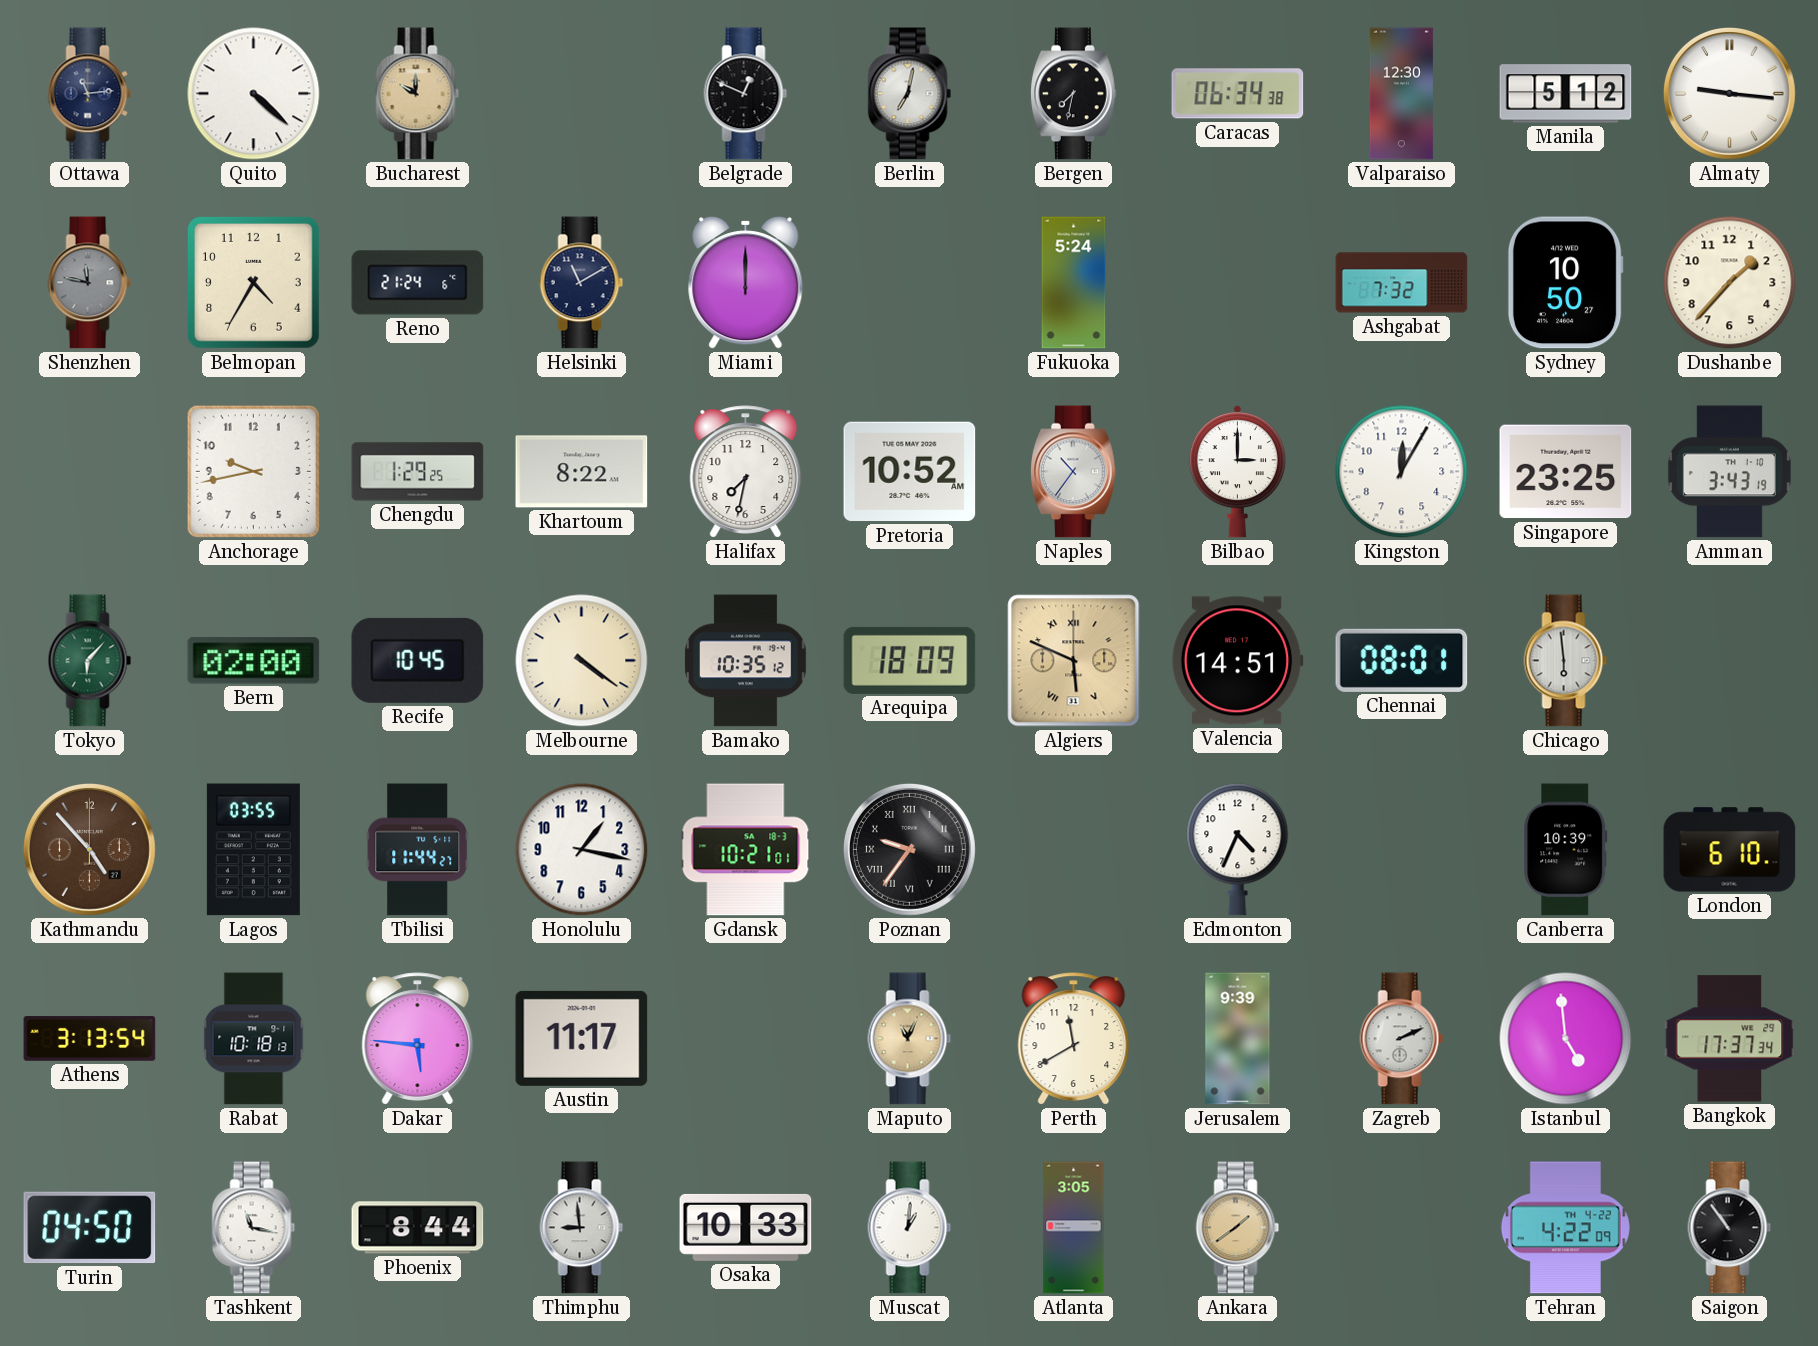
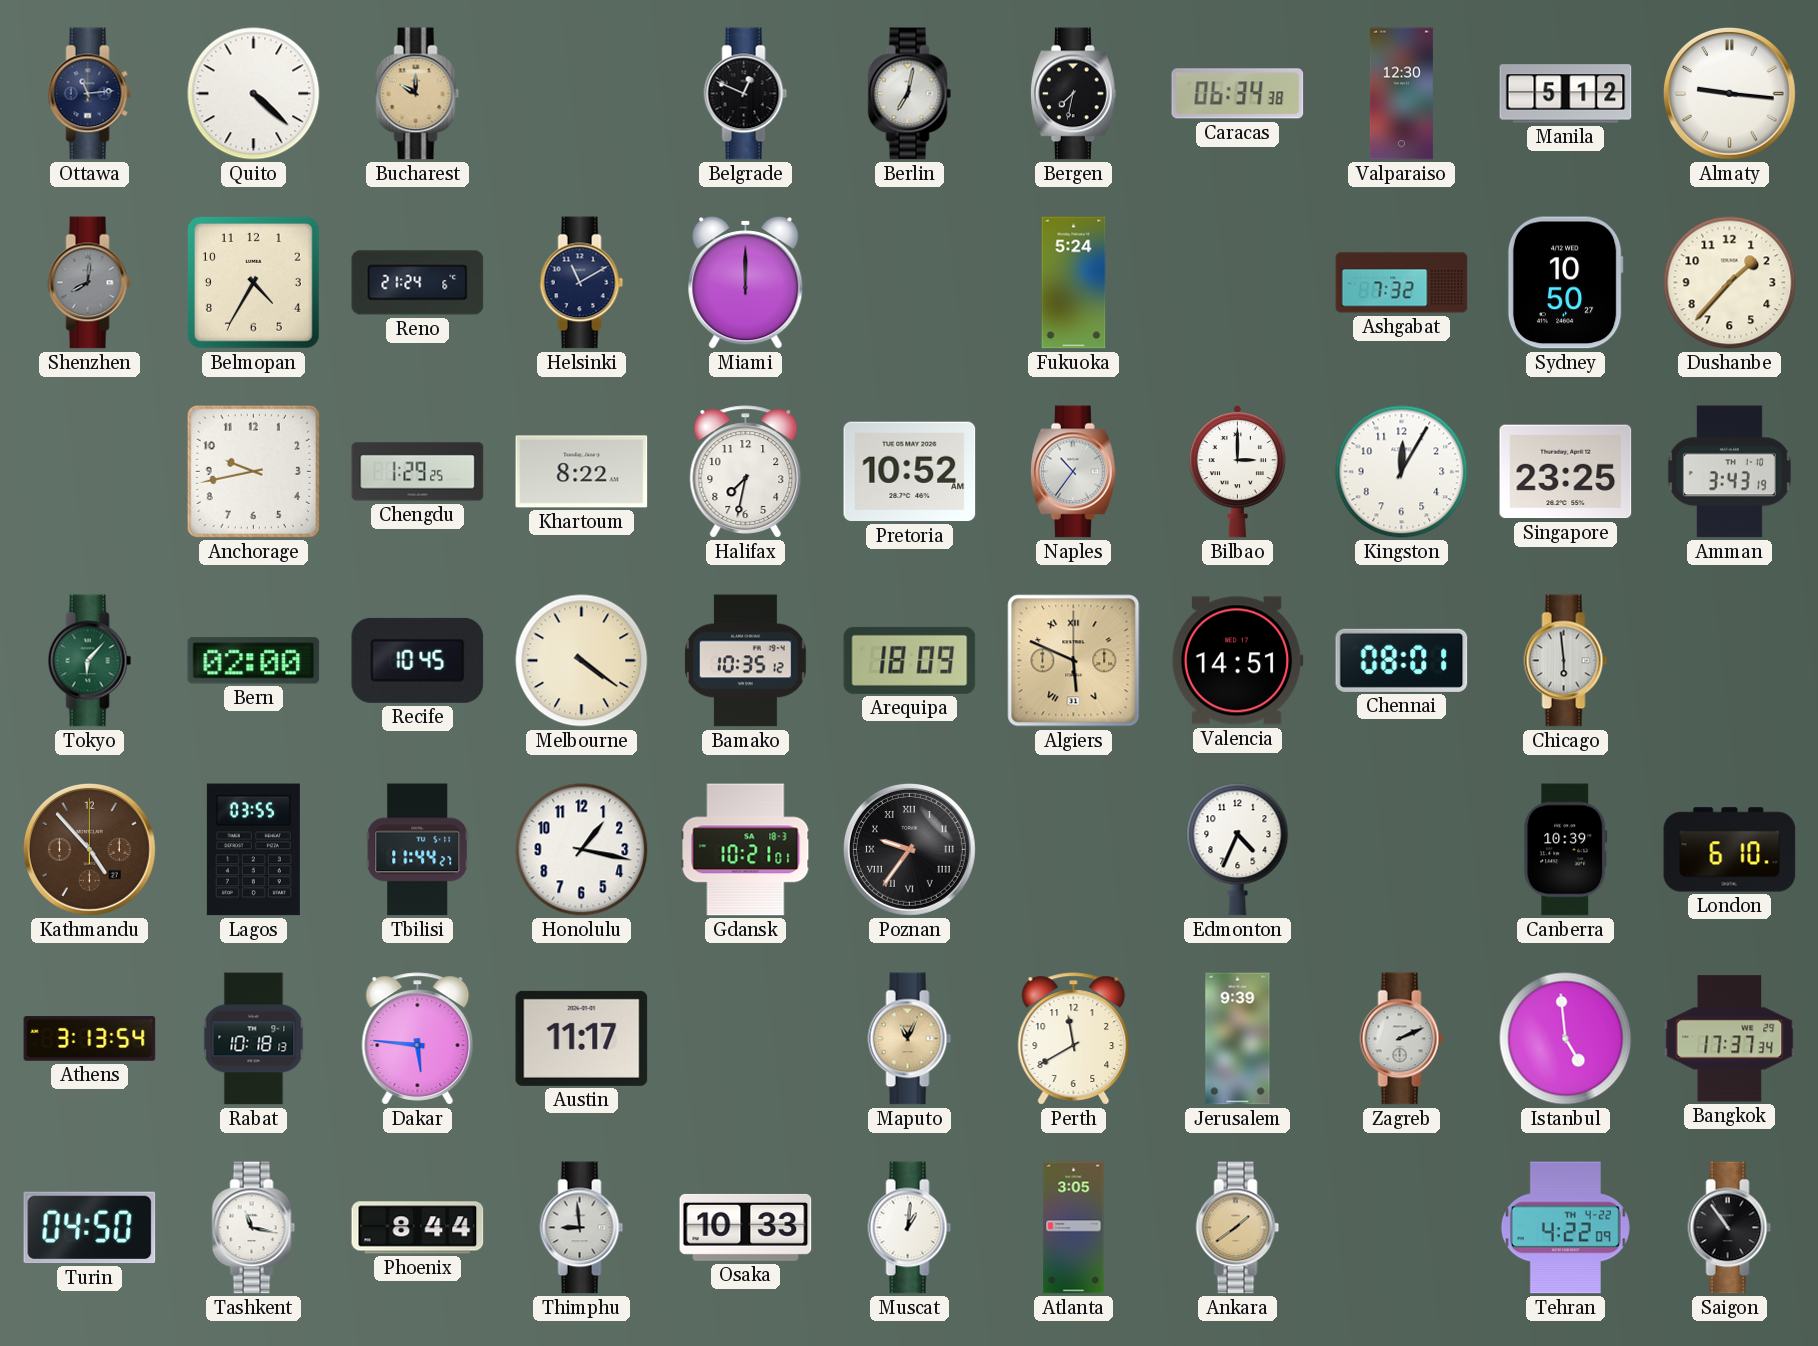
Shenzhen: 11:47 -> 8:01
